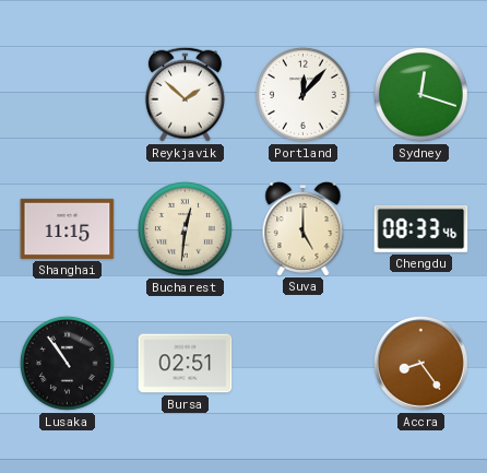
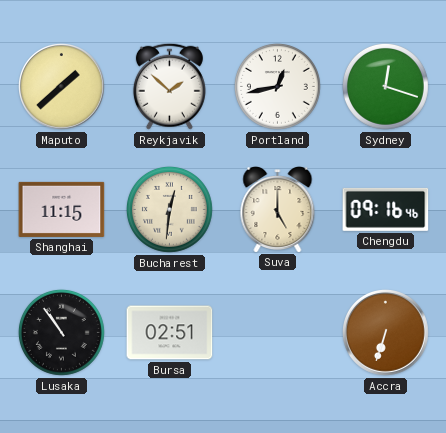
Maputo: none -> 1:38
Portland: 12:07 -> 12:43
Chengdu: 08:33 -> 09:16
Accra: 8:24 -> 6:33
